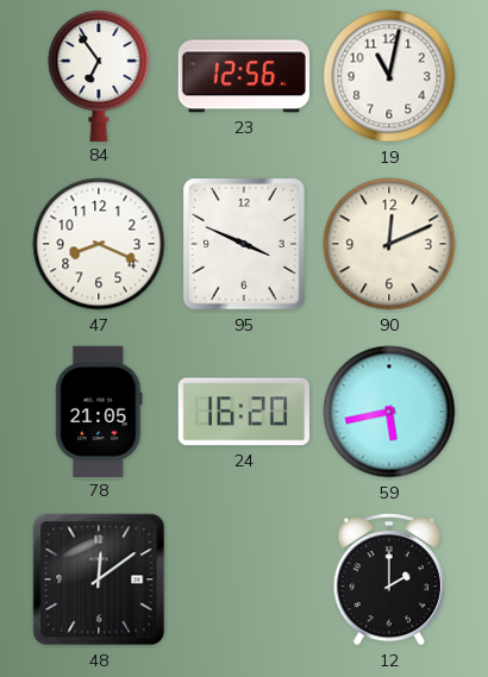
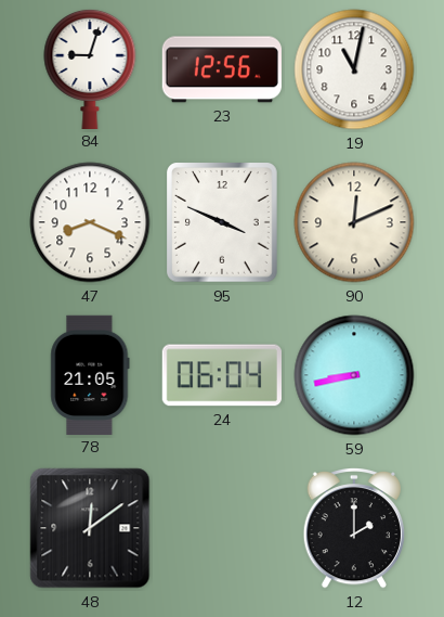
84: 6:54 -> 9:03
24: 16:20 -> 06:04
59: 5:43 -> 8:43
